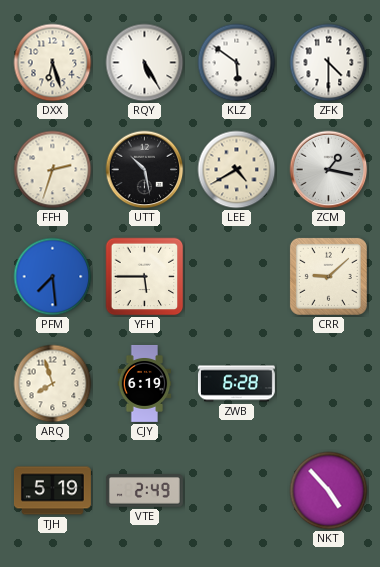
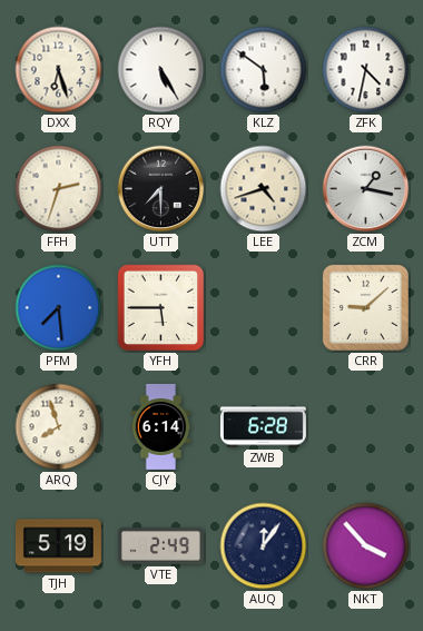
ZFK: 4:30 -> 4:32
UTT: 10:28 -> 7:30
LEE: 4:40 -> 4:42
CJY: 6:19 -> 6:14
AUQ: none -> 12:06
NKT: 4:53 -> 3:53
